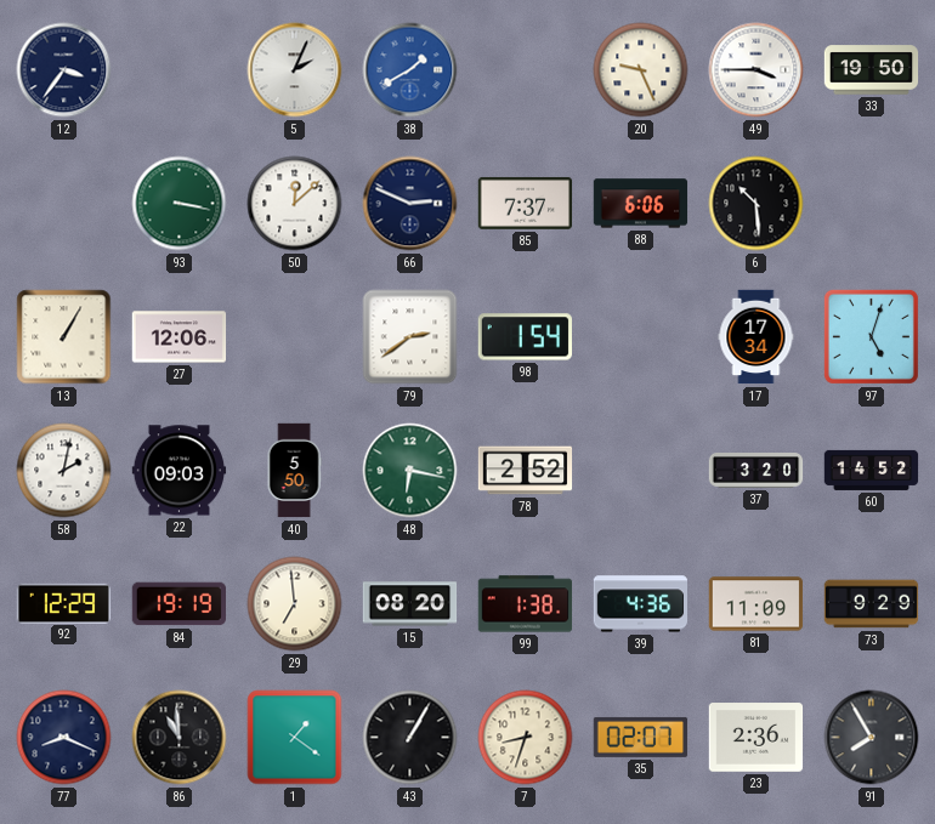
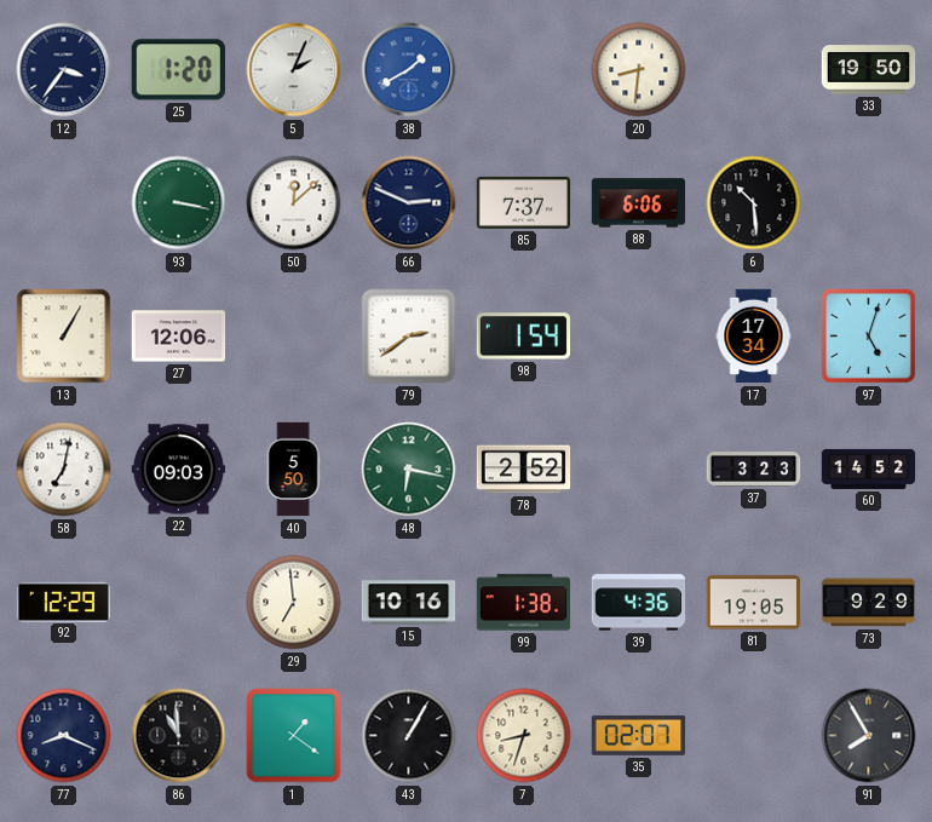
25: none -> 1:20
20: 9:26 -> 8:31
49: 3:45 -> none
58: 2:02 -> 7:02
37: 3:20 -> 3:23
84: 19:19 -> none
15: 08:20 -> 10:16
81: 11:09 -> 19:05
23: 2:36 -> none
